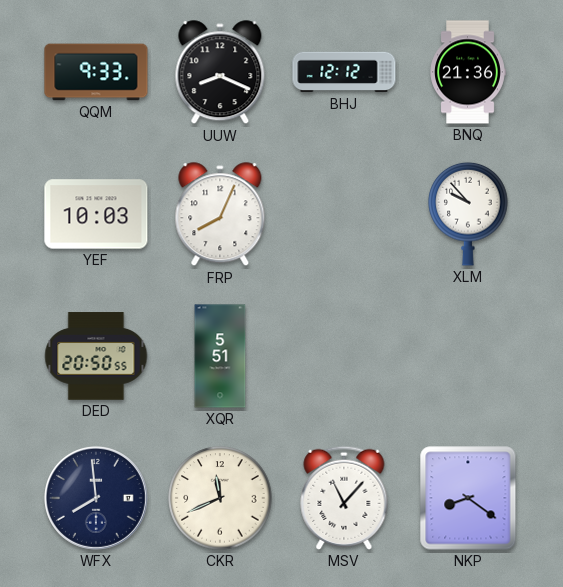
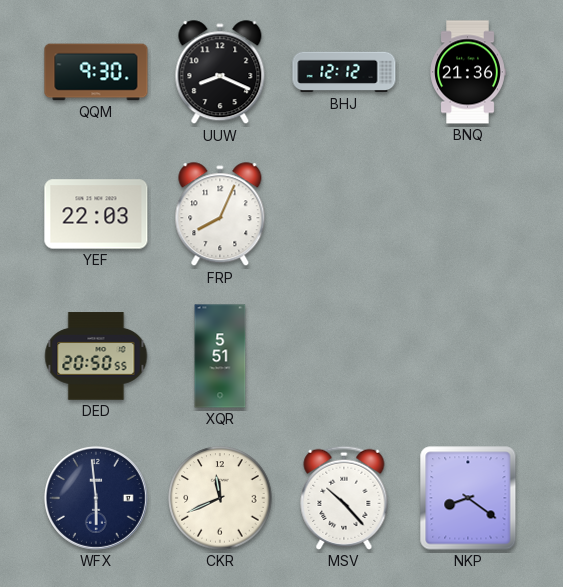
QQM: 9:33 -> 9:30
YEF: 10:03 -> 22:03
XLM: 9:53 -> none
WFX: 7:59 -> 5:59
MSV: 11:07 -> 10:23
